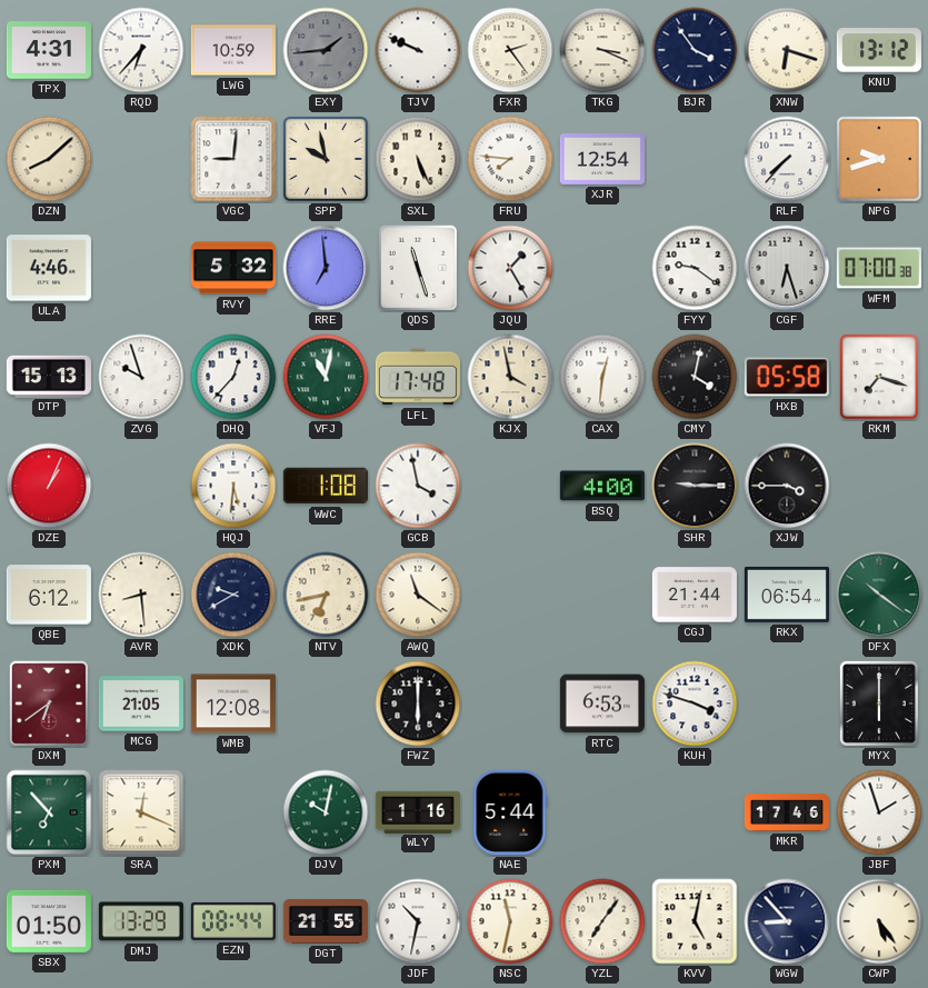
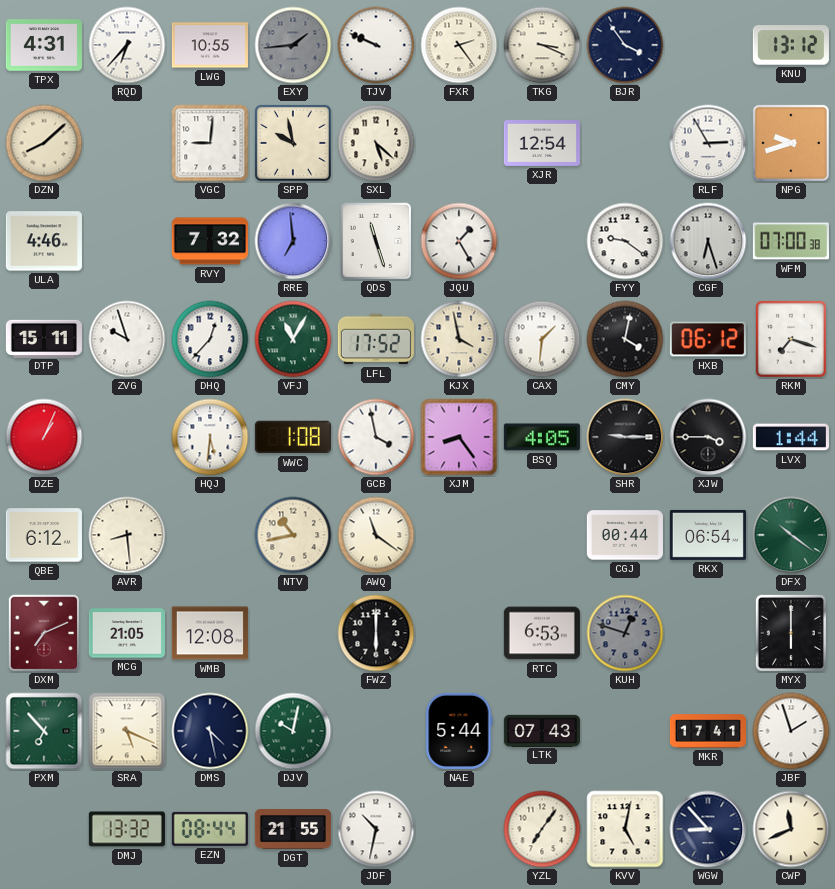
LWG: 10:59 -> 10:55
XNW: 6:18 -> none
SXL: 5:26 -> 5:22
FRU: 7:46 -> none
RLF: 7:37 -> 2:55
RVY: 5:32 -> 7:32
DTP: 15:13 -> 15:11
VFJ: 11:02 -> 11:05
LFL: 17:48 -> 17:52
CAX: 12:31 -> 1:31
HXB: 05:58 -> 06:12
XJM: none -> 8:24
BSQ: 4:00 -> 4:05
LVX: none -> 1:44
XDK: 9:40 -> none
NTV: 6:43 -> 10:43
CGJ: 21:44 -> 00:44
DXM: 6:39 -> 7:11
KUH: 3:48 -> 12:48
KUH dial: white -> grey
SRA: 12:19 -> 5:19
DMS: none -> 4:28
WLY: 1:16 -> none
LTK: none -> 07:43
MKR: 17:46 -> 17:41
SBX: 01:50 -> none
DMJ: 13:29 -> 13:32
NSC: 11:32 -> none
CWP: 5:24 -> 11:41
